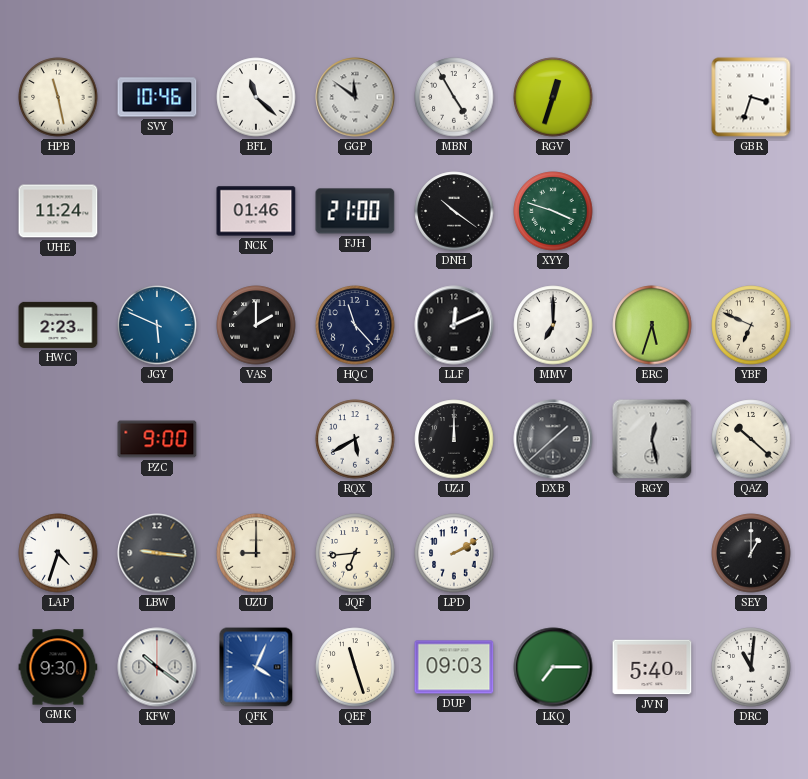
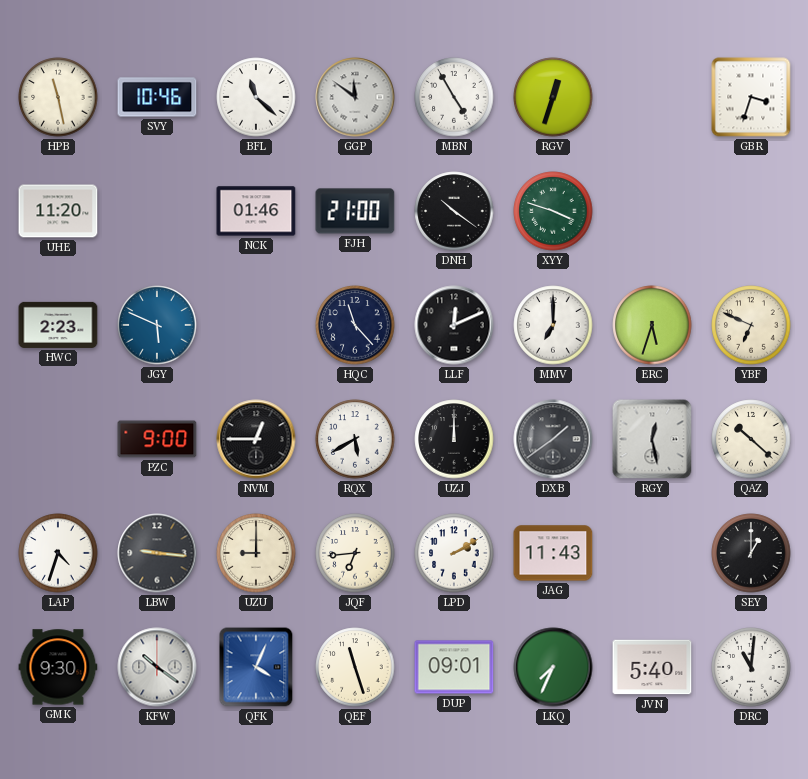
UHE: 11:24 -> 11:20
VAS: 2:00 -> none
NVM: none -> 12:45
DXB: 1:38 -> 1:39
JAG: none -> 11:43
DUP: 09:03 -> 09:01
LKQ: 7:15 -> 7:34
